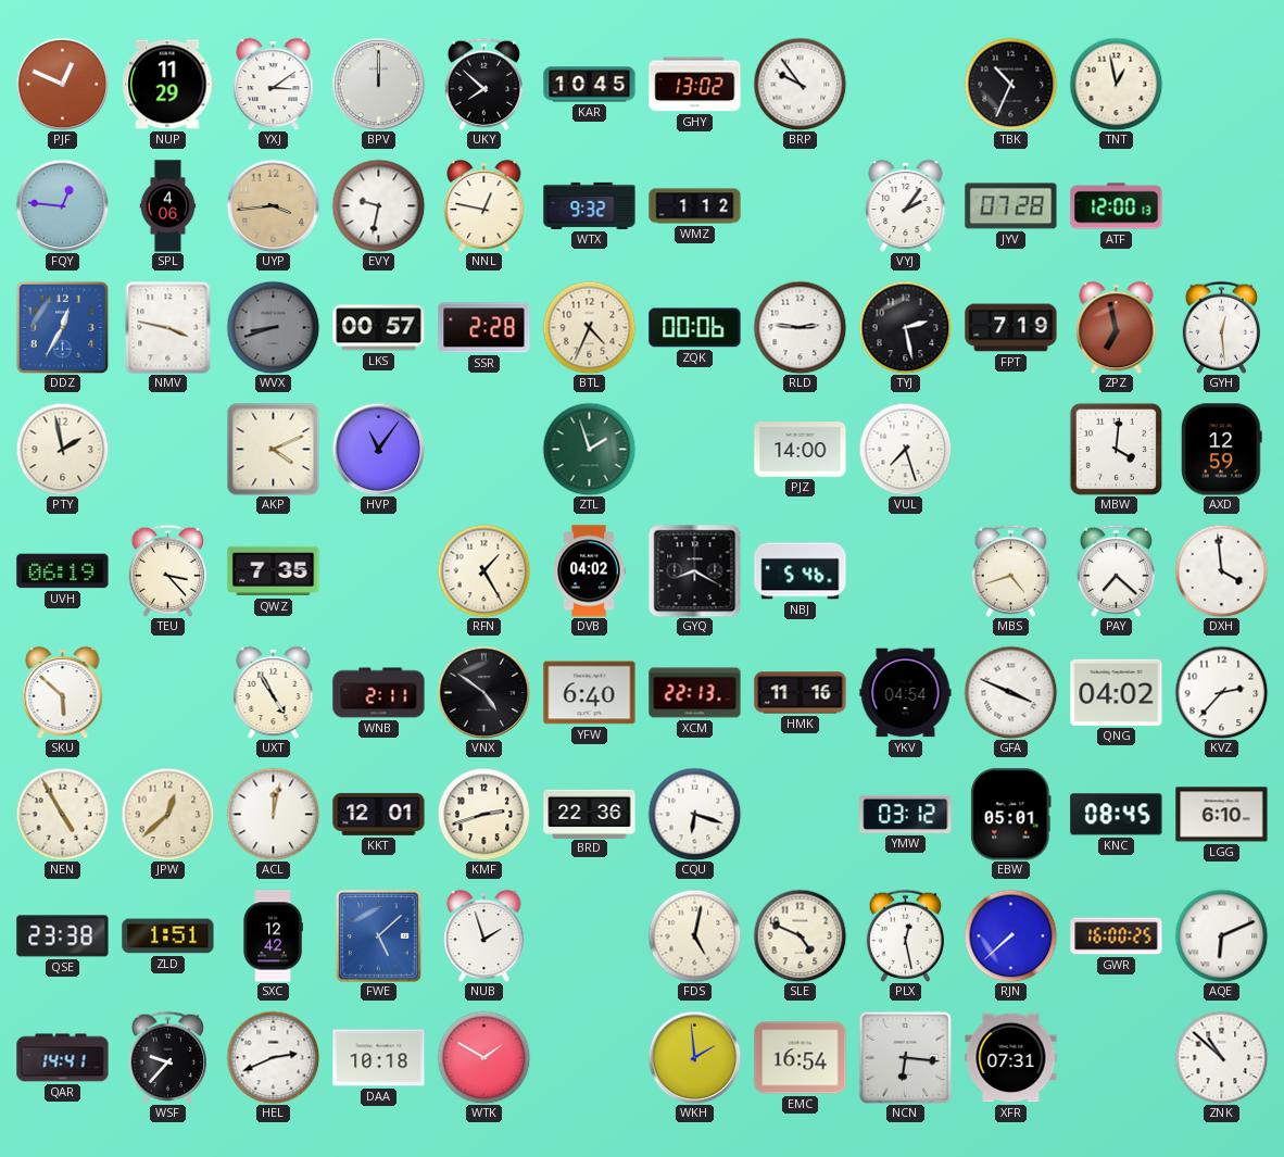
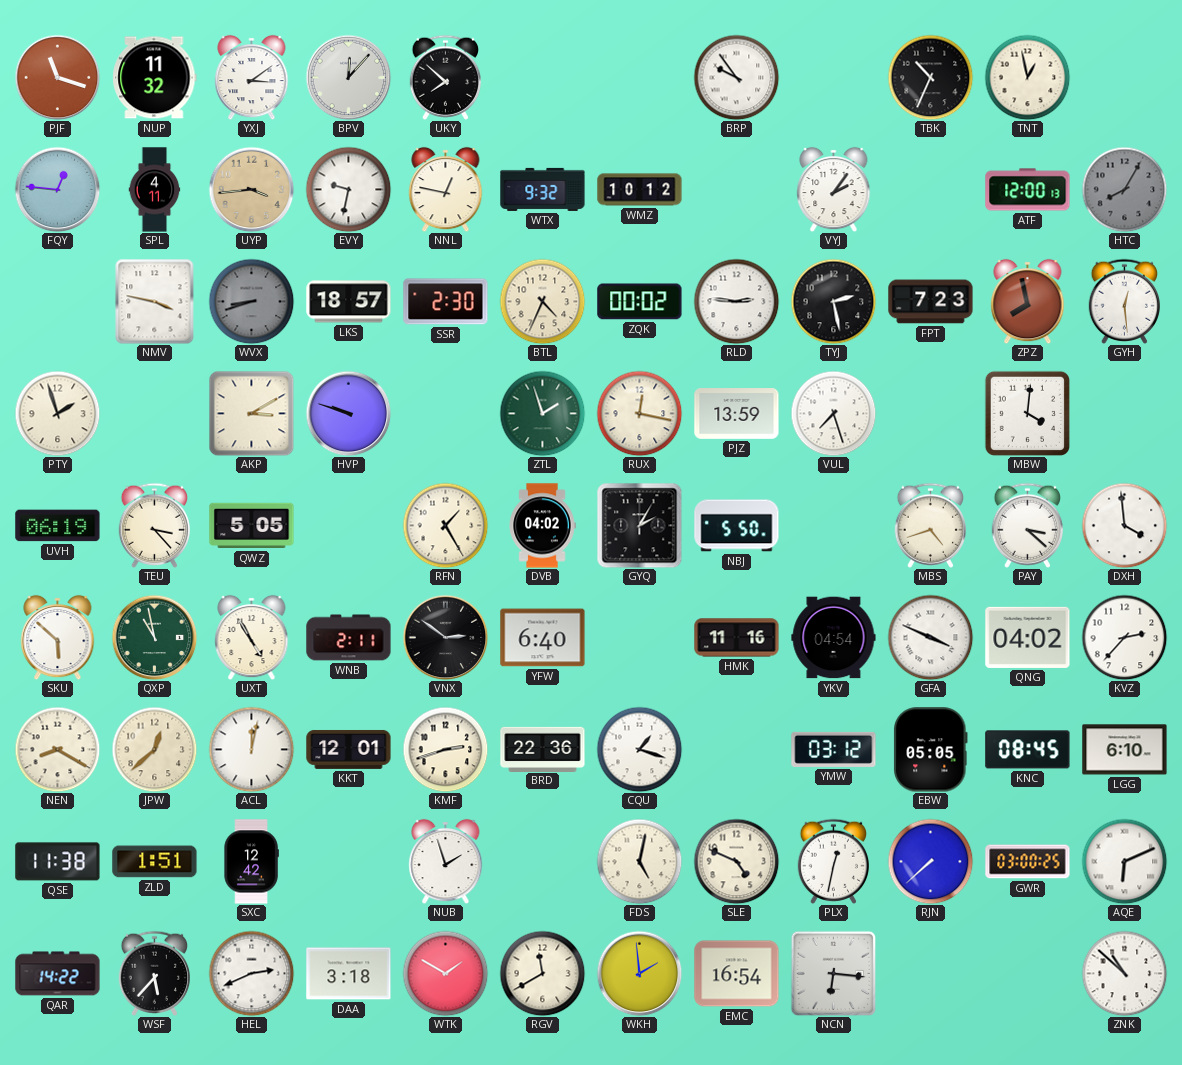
PJF: 12:49 -> 11:18
NUP: 11:29 -> 11:32
BPV: 12:00 -> 12:07
KAR: 10:45 -> none
GHY: 13:02 -> none
SPL: 4:06 -> 4:11
WMZ: 1:12 -> 10:12
JYV: 07:28 -> none
HTC: none -> 8:05
DDZ: 12:35 -> none
LKS: 00:57 -> 18:57
SSR: 2:28 -> 2:30
ZQK: 00:06 -> 00:02
FPT: 7:19 -> 7:23
ZPZ: 6:58 -> 7:58
PTY: 1:58 -> 1:57
AKP: 4:11 -> 3:10
HVP: 11:06 -> 9:48
RUX: none -> 12:17
PJZ: 14:00 -> 13:59
AXD: 12:59 -> none
QWZ: 7:35 -> 5:05
GYQ: 8:20 -> 2:05
NBJ: 5:46 -> 5:50
PAY: 7:22 -> 3:22
QXP: none -> 10:58
VNX: 4:51 -> 2:51
XCM: 22:13 -> none
NEN: 4:55 -> 8:20
CQU: 6:18 -> 1:18
EBW: 05:01 -> 05:05
QSE: 23:38 -> 11:38
FWE: 5:08 -> none
PLX: 12:28 -> 12:32
GWR: 16:00 -> 03:00
QAR: 14:41 -> 14:22
WSF: 9:37 -> 5:37
DAA: 10:18 -> 3:18
RGV: none -> 11:40
XFR: 07:31 -> none
